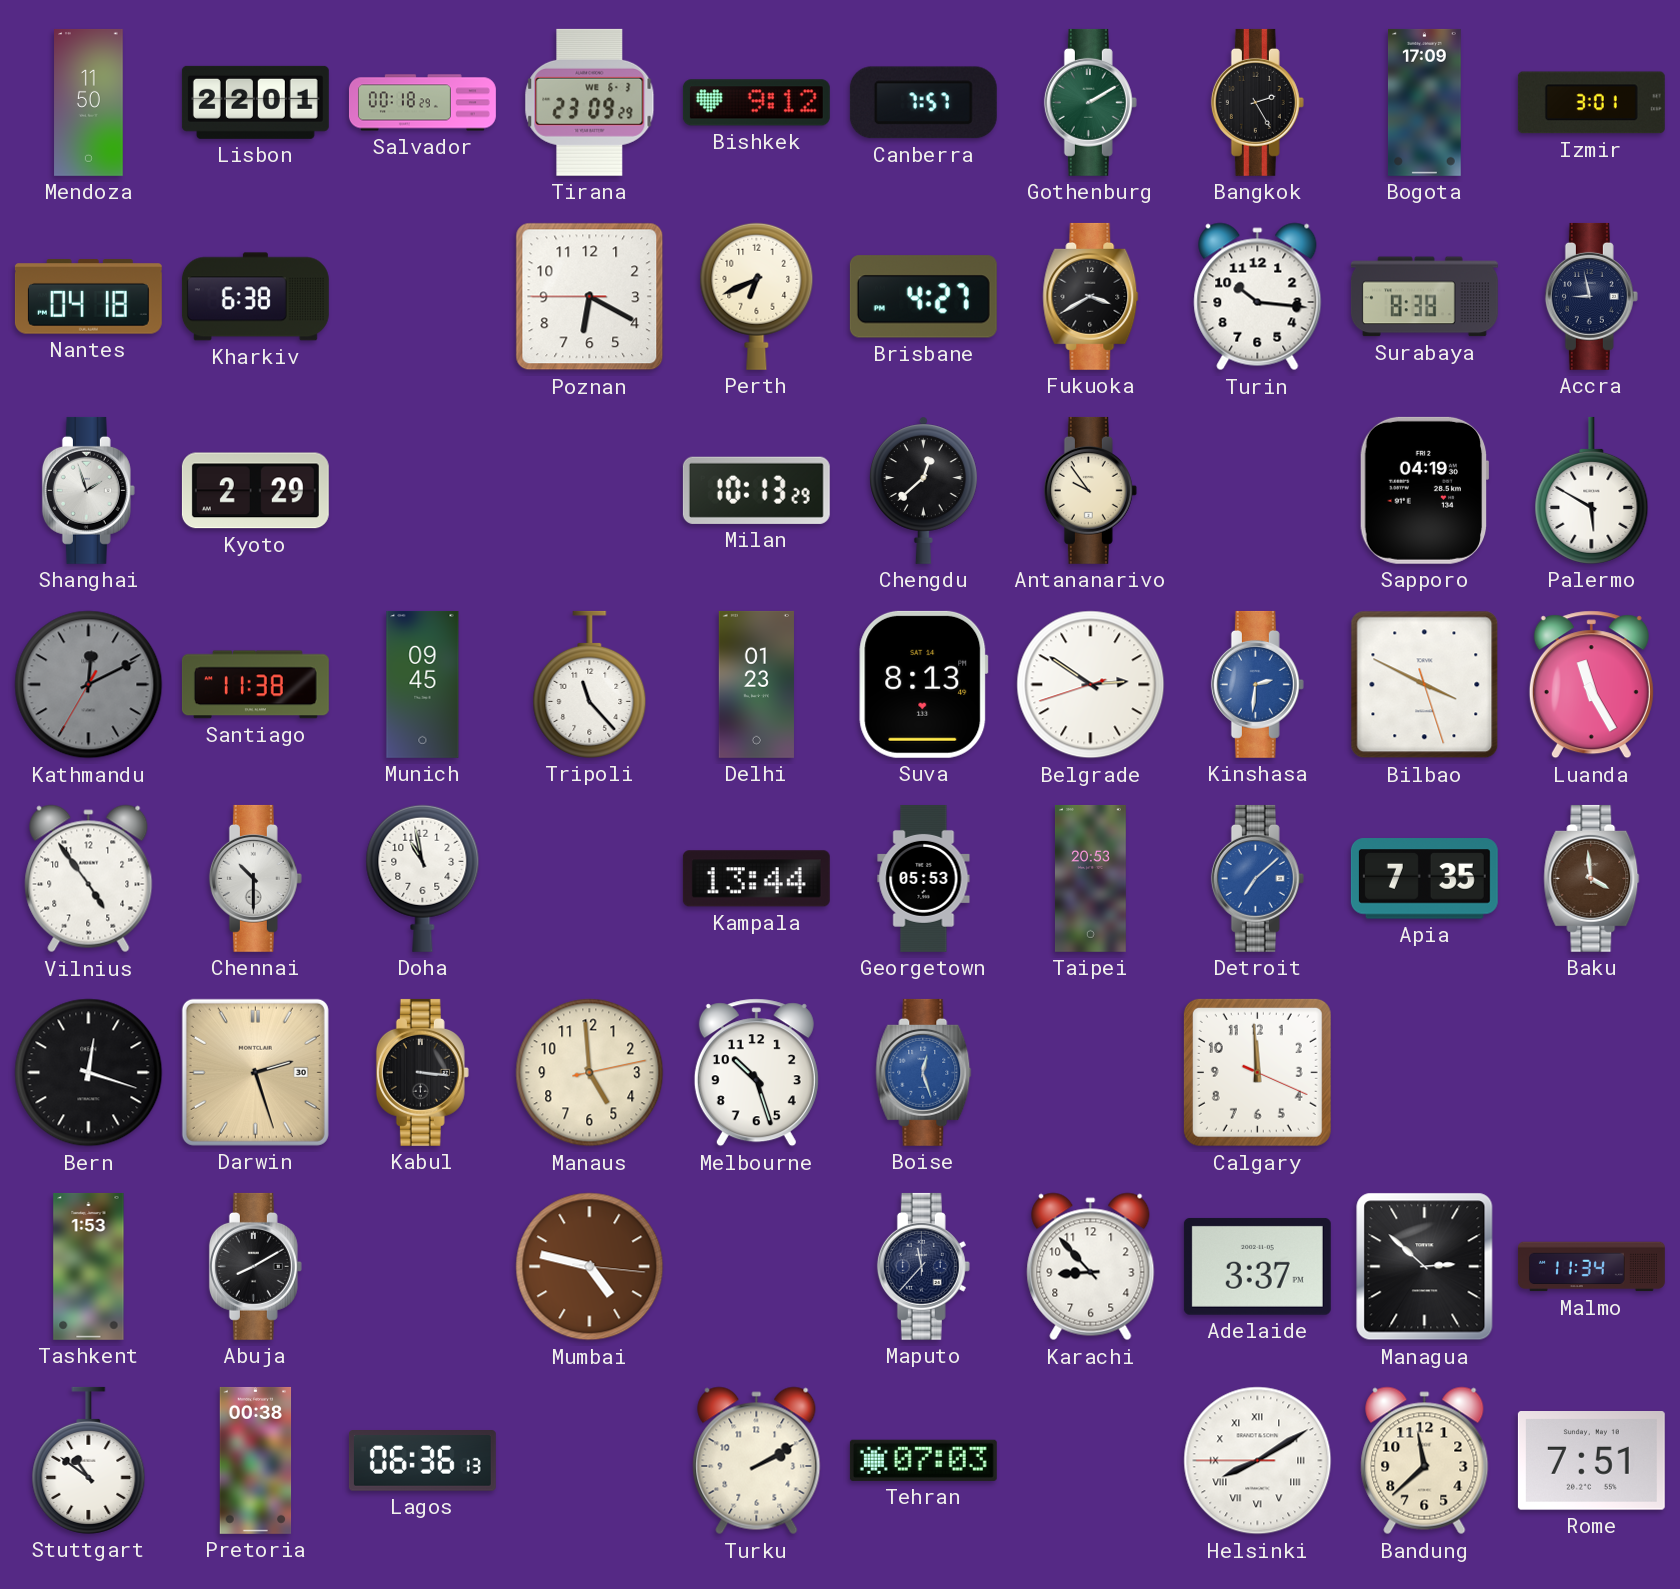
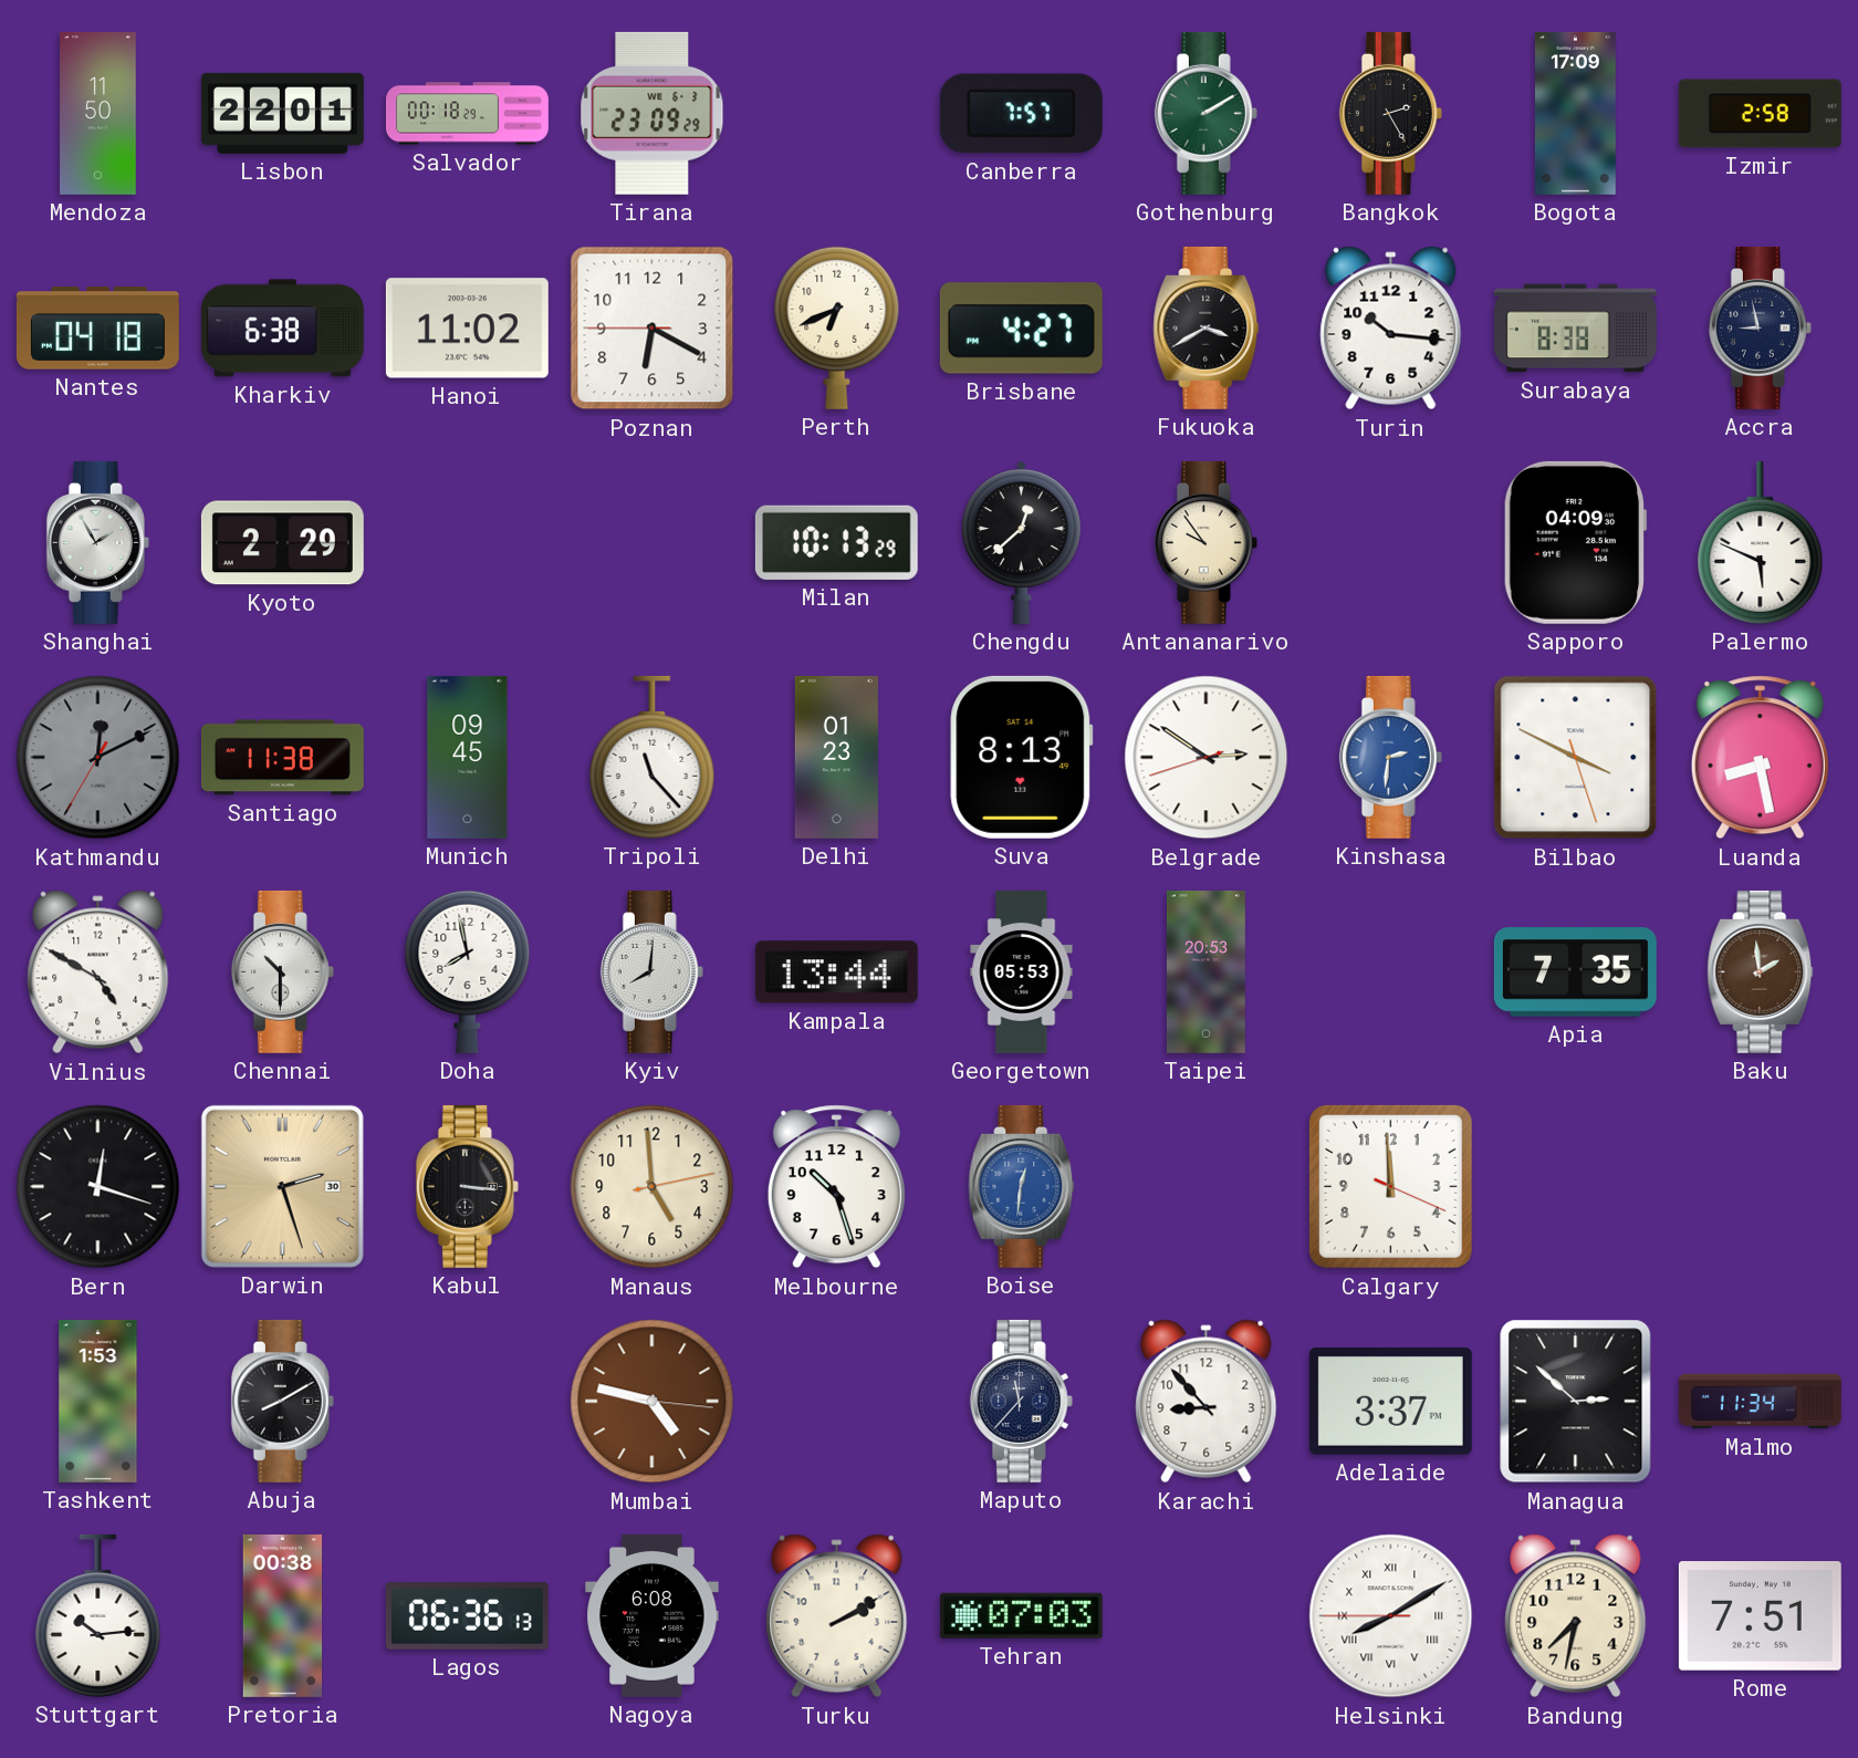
Bishkek: 9:12 -> none
Izmir: 3:01 -> 2:58
Hanoi: none -> 11:02
Shanghai: 1:57 -> 1:55
Sapporo: 04:19 -> 04:09
Palermo: 5:50 -> 5:49
Luanda: 11:25 -> 8:28
Vilnius: 4:54 -> 4:50
Doha: 10:58 -> 7:58
Kyiv: none -> 8:01
Detroit: 7:08 -> none
Baku: 3:59 -> 1:59
Boise: 12:27 -> 12:31
Stuttgart: 10:51 -> 10:14
Nagoya: none -> 6:08
Bandung: 11:38 -> 7:32
